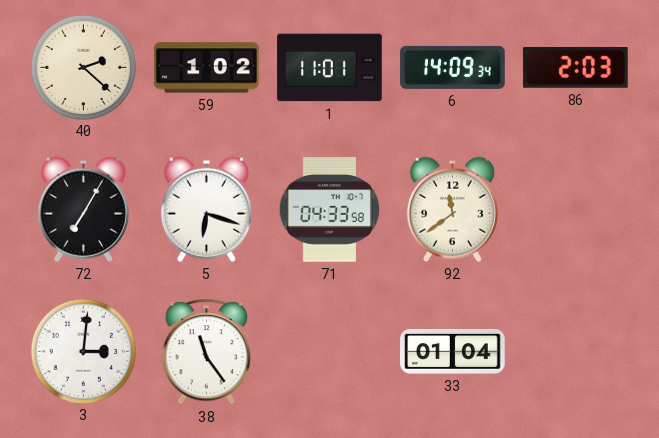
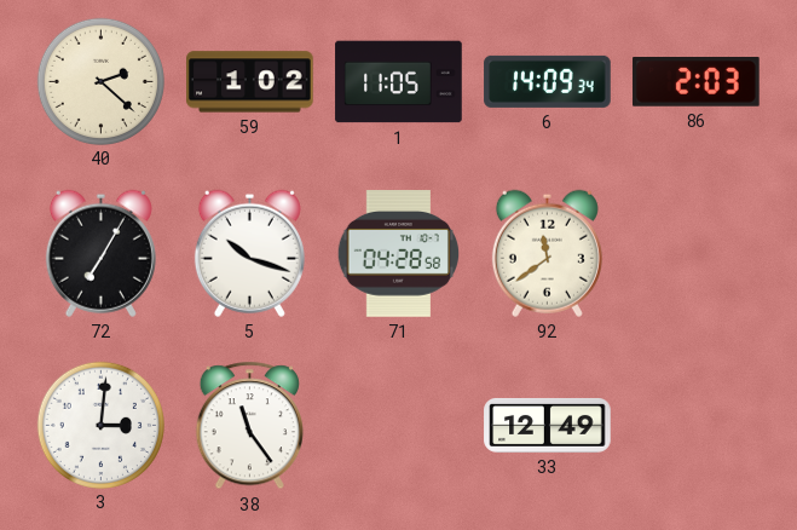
1: 11:01 -> 11:05
5: 6:18 -> 10:18
71: 04:33 -> 04:28
33: 01:04 -> 12:49
